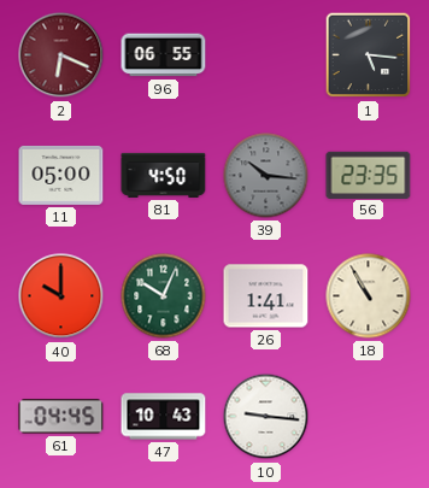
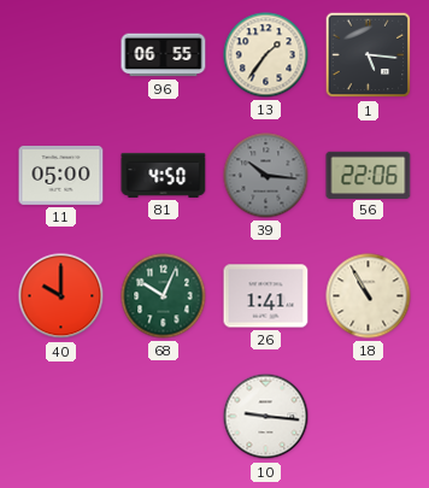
2: 6:19 -> none
13: none -> 1:36
56: 23:35 -> 22:06
61: 04:45 -> none
47: 10:43 -> none
